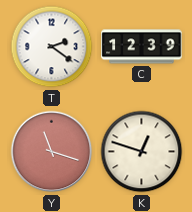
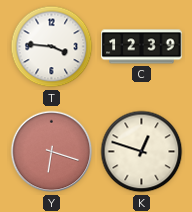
T: 2:21 -> 3:46
Y: 11:18 -> 6:18
